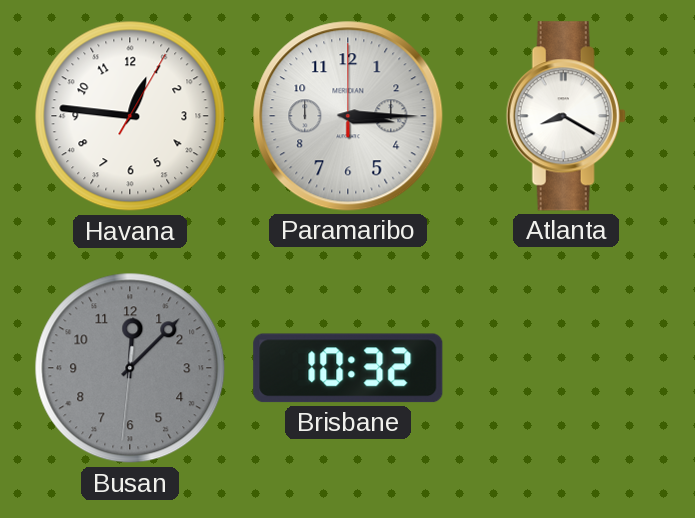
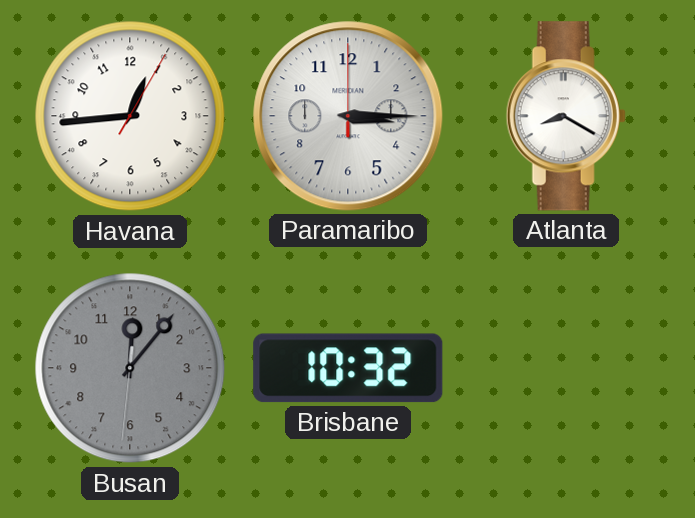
Havana: 12:46 -> 12:44
Busan: 12:07 -> 12:06
